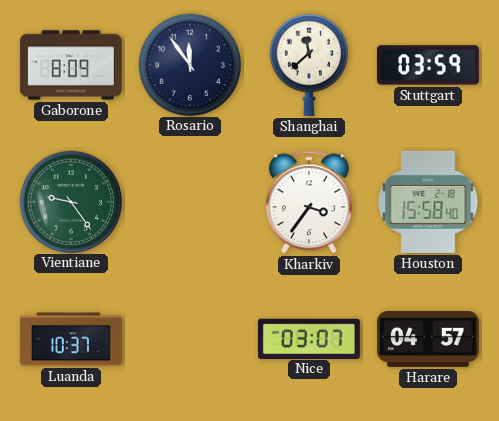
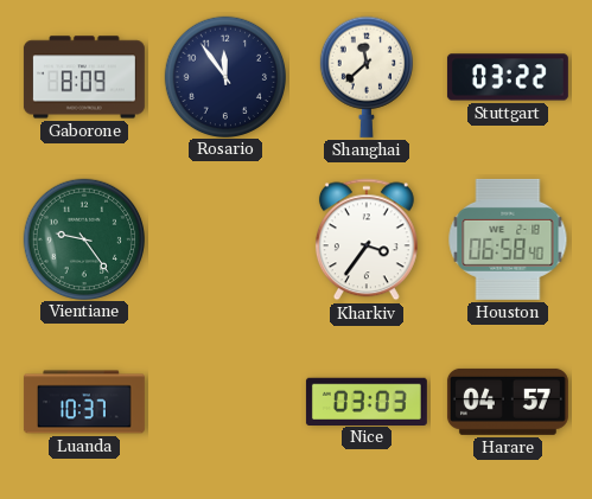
Stuttgart: 03:59 -> 03:22
Houston: 15:58 -> 06:58
Nice: 03:07 -> 03:03
